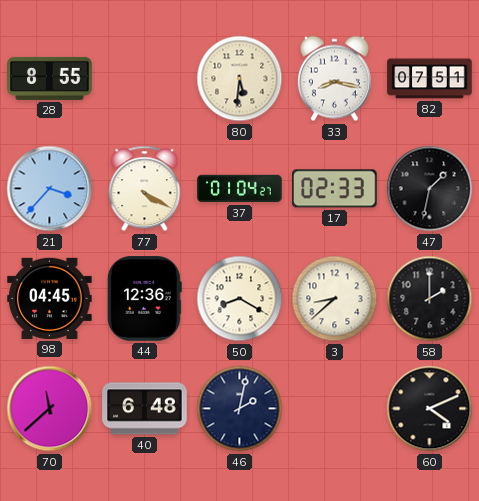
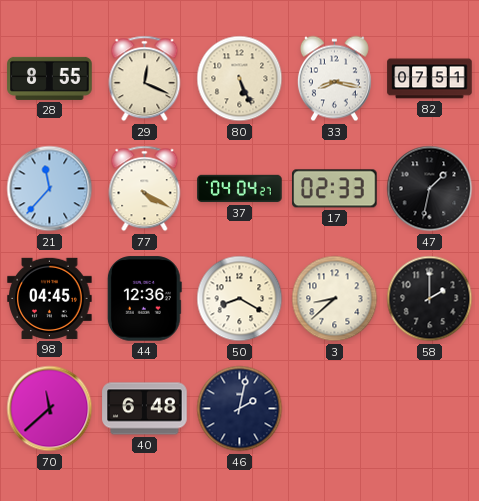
29: none -> 12:19
80: 5:31 -> 5:26
21: 3:37 -> 11:37
37: 01:04 -> 04:04
60: 4:11 -> none
